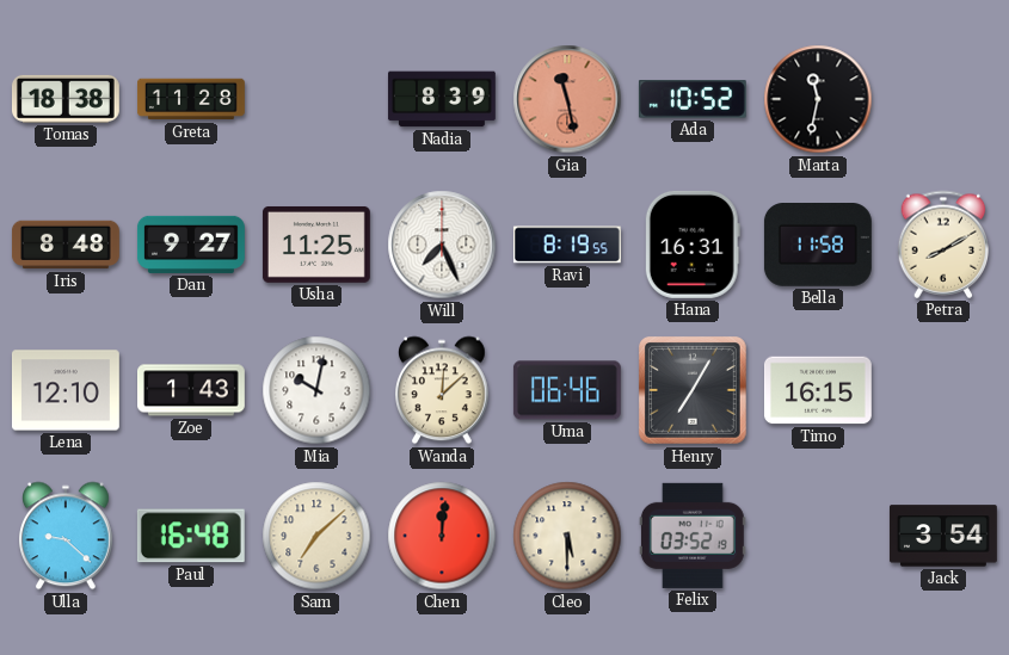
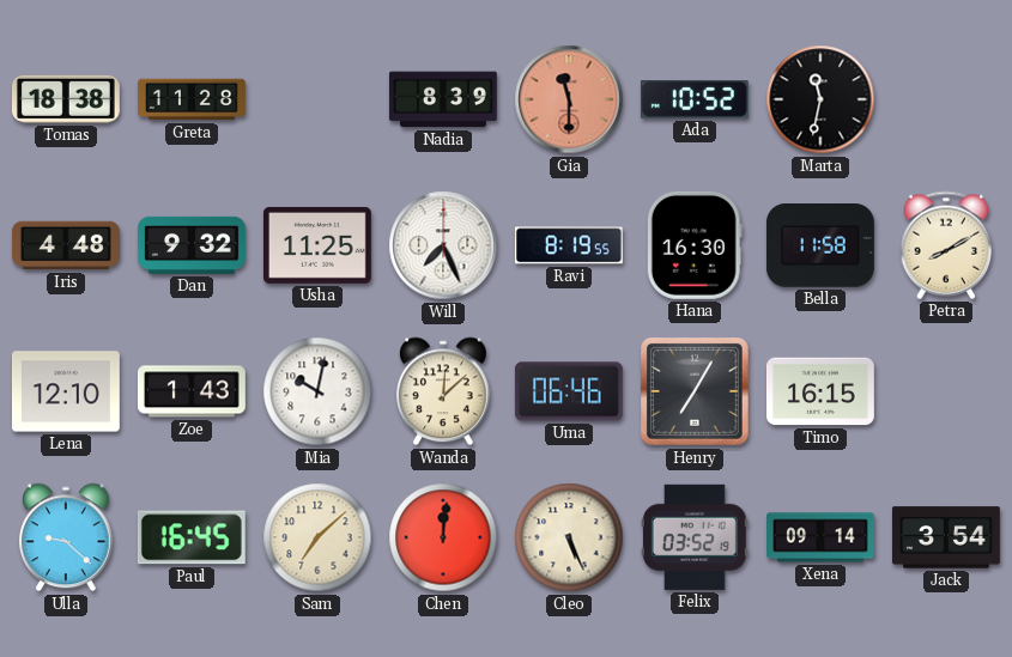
Gia: 11:28 -> 11:30
Iris: 8:48 -> 4:48
Dan: 9:27 -> 9:32
Hana: 16:31 -> 16:30
Paul: 16:48 -> 16:45
Cleo: 5:30 -> 5:26
Xena: none -> 09:14
